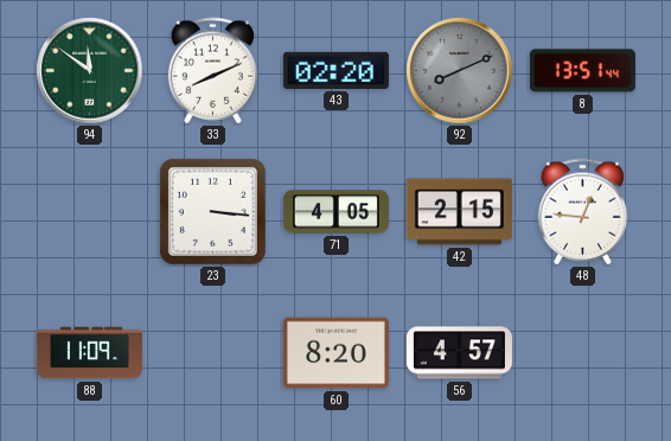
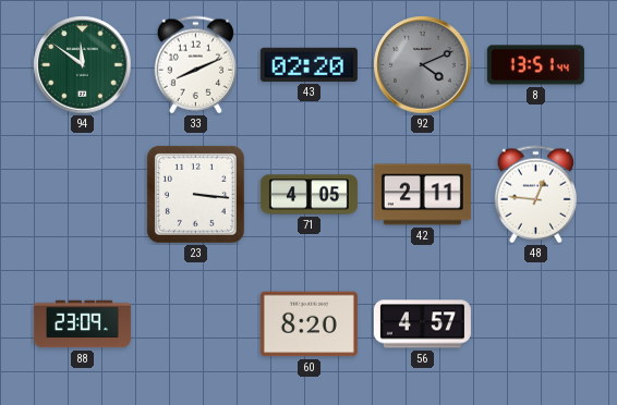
92: 8:11 -> 4:11
42: 2:15 -> 2:11
88: 11:09 -> 23:09
